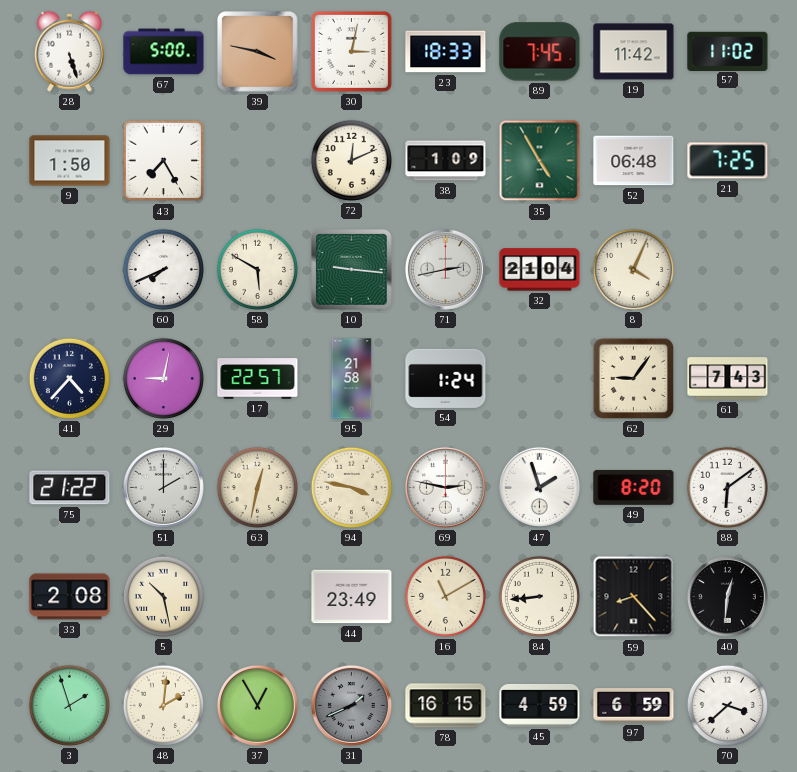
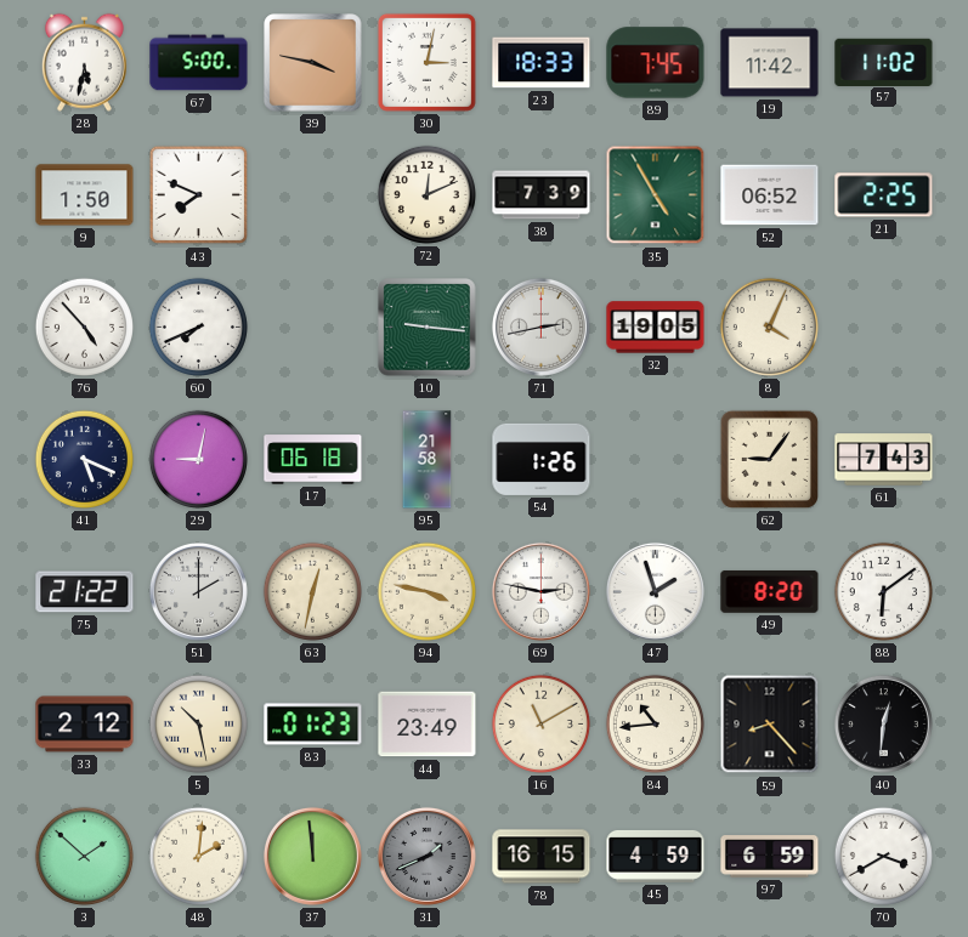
28: 5:27 -> 5:32
43: 7:25 -> 7:49
38: 1:09 -> 7:39
52: 06:48 -> 06:52
21: 7:25 -> 2:25
76: none -> 4:53
58: 5:50 -> none
32: 21:04 -> 19:05
41: 4:37 -> 5:19
17: 22:57 -> 06:18
54: 1:24 -> 1:26
33: 2:08 -> 2:12
83: none -> 01:23
84: 8:44 -> 10:44
3: 1:57 -> 1:52
37: 12:55 -> 11:59
70: 3:38 -> 3:40
